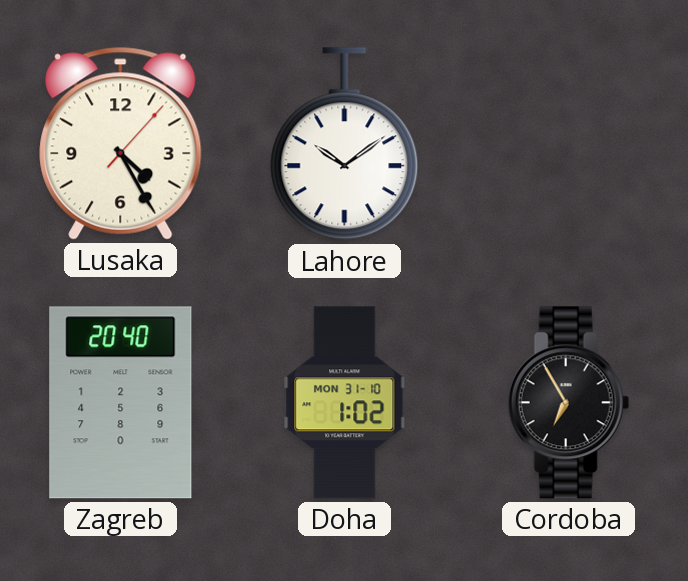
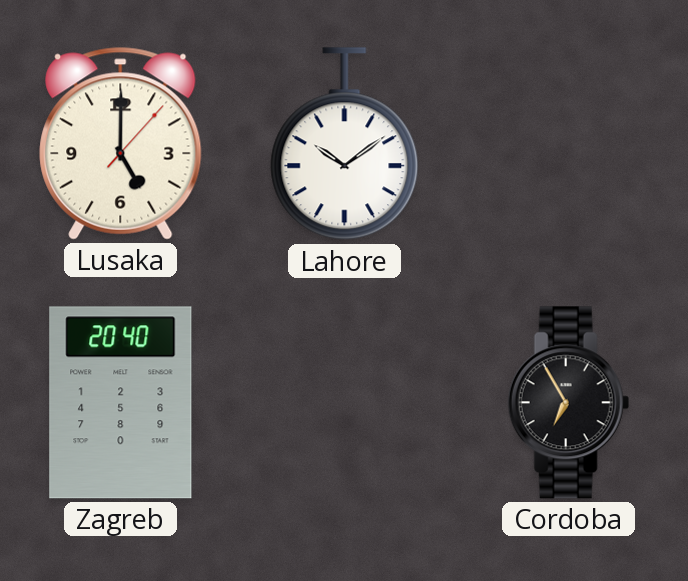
Lusaka: 4:25 -> 5:00
Doha: 1:02 -> none
